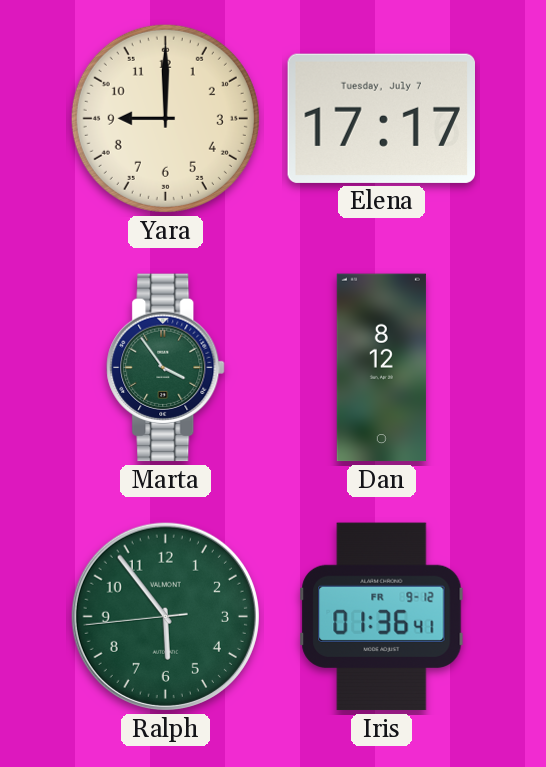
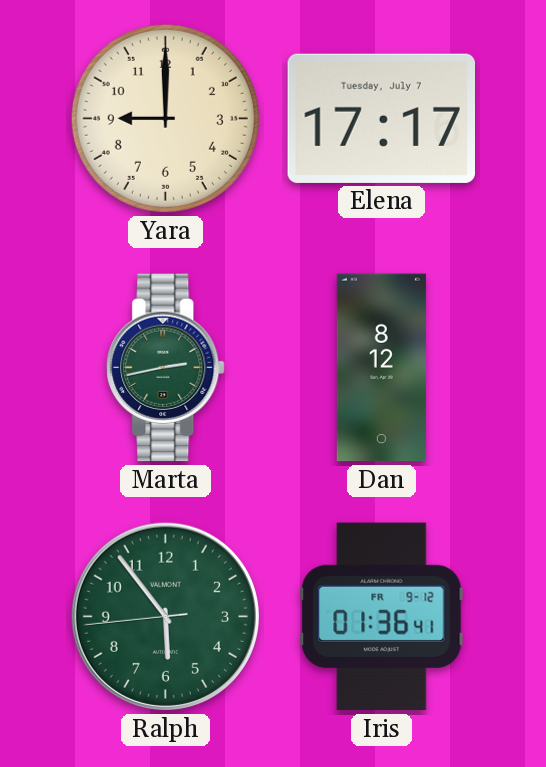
Marta: 3:54 -> 2:43
